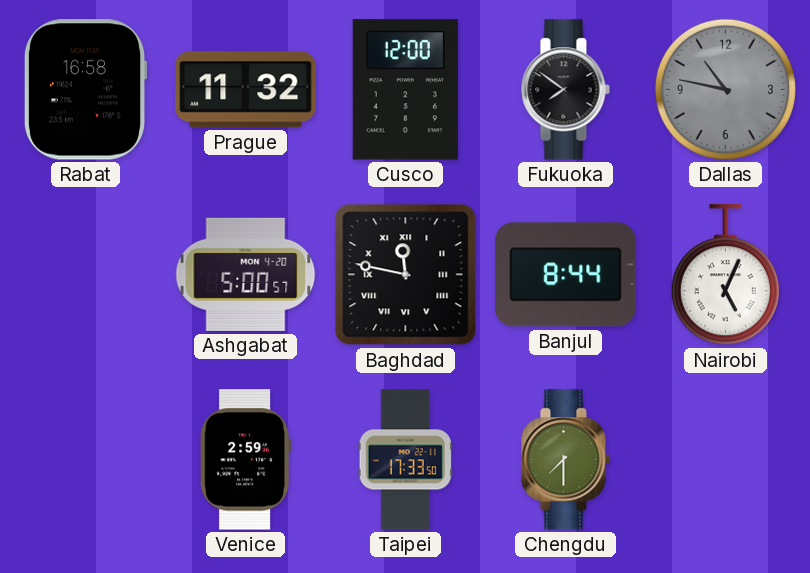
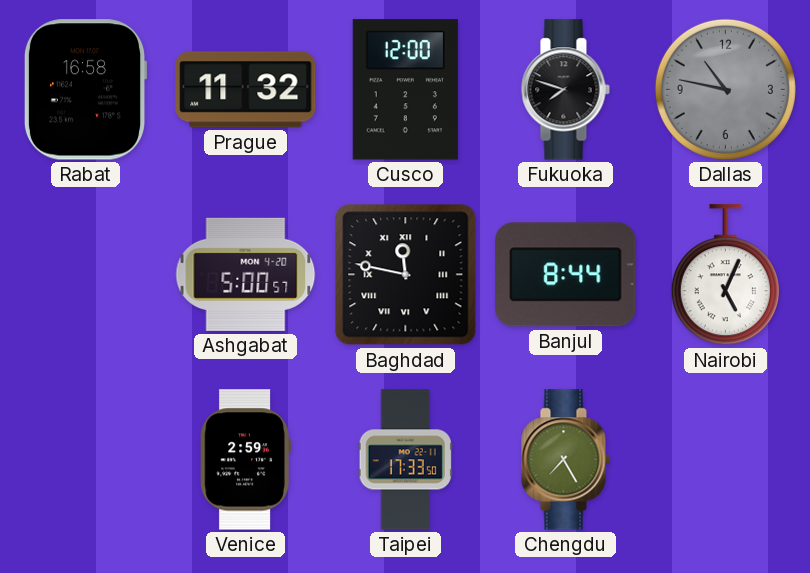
Fukuoka: 7:51 -> 7:48
Chengdu: 7:30 -> 7:25
